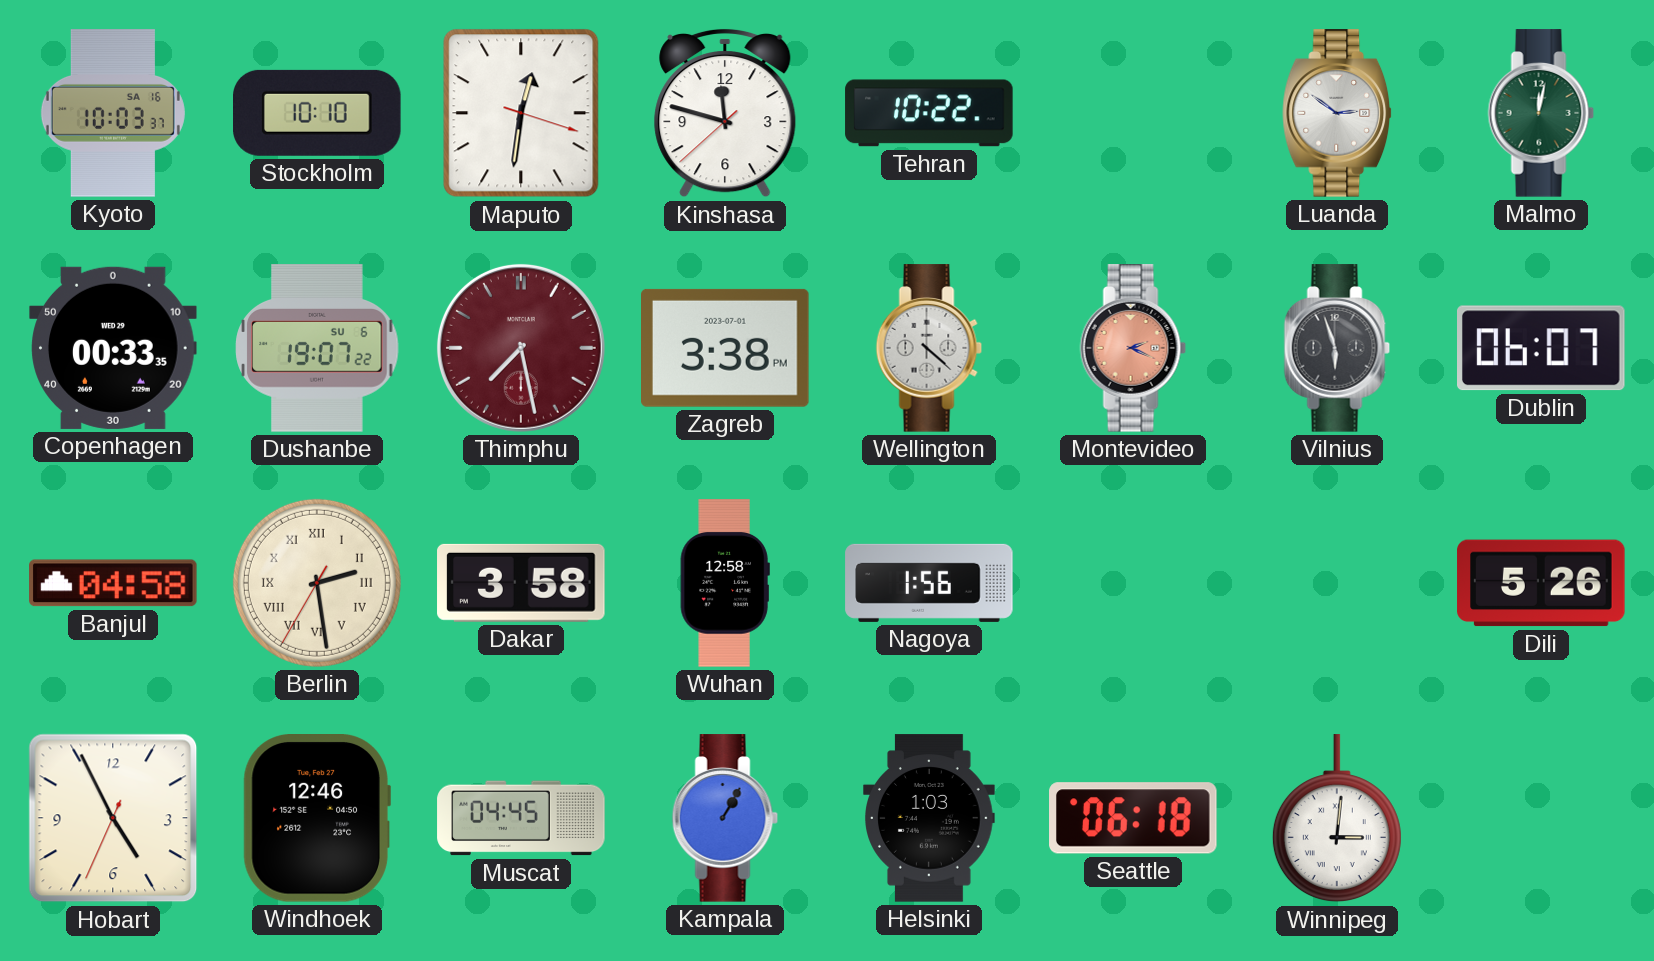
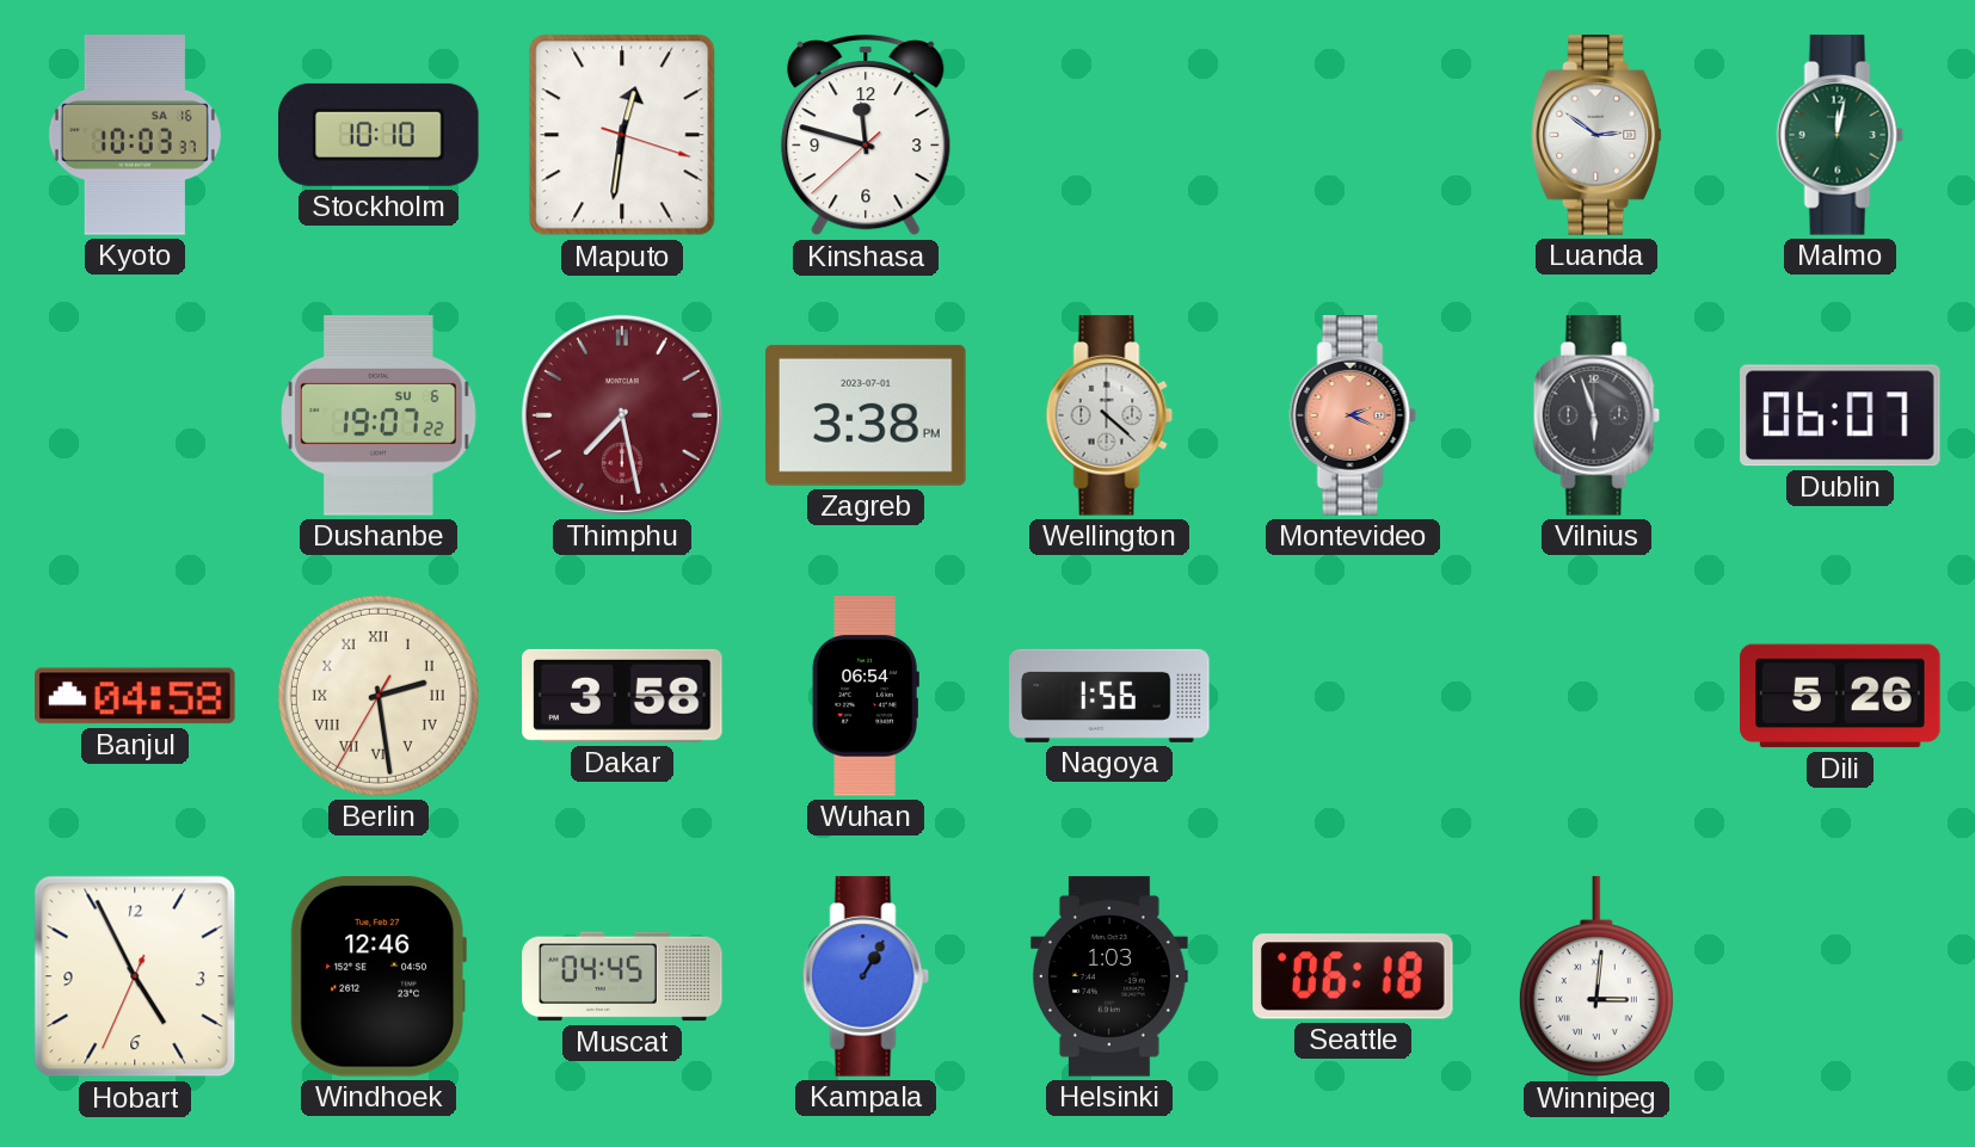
Tehran: 10:22 -> none
Copenhagen: 00:33 -> none
Wuhan: 12:58 -> 06:54
